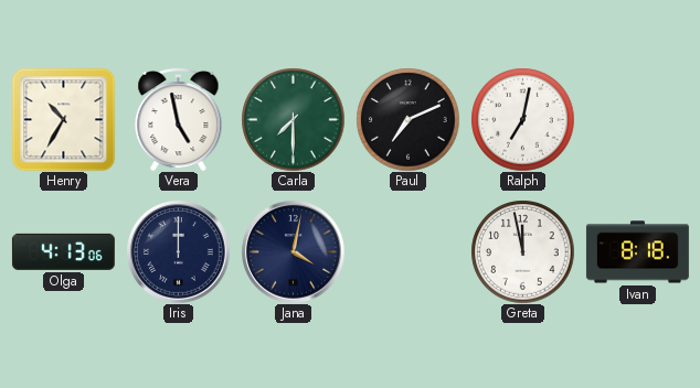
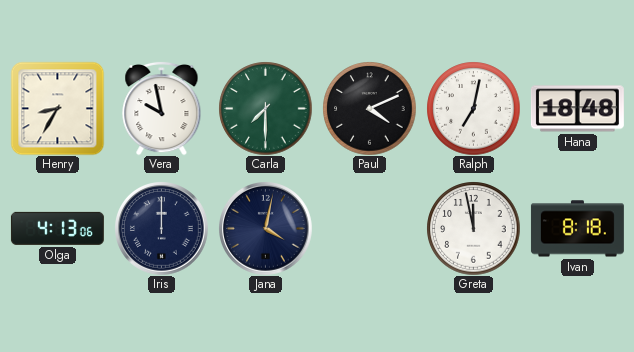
Henry: 10:35 -> 8:35
Vera: 4:58 -> 9:58
Paul: 7:11 -> 4:11
Hana: none -> 18:48
